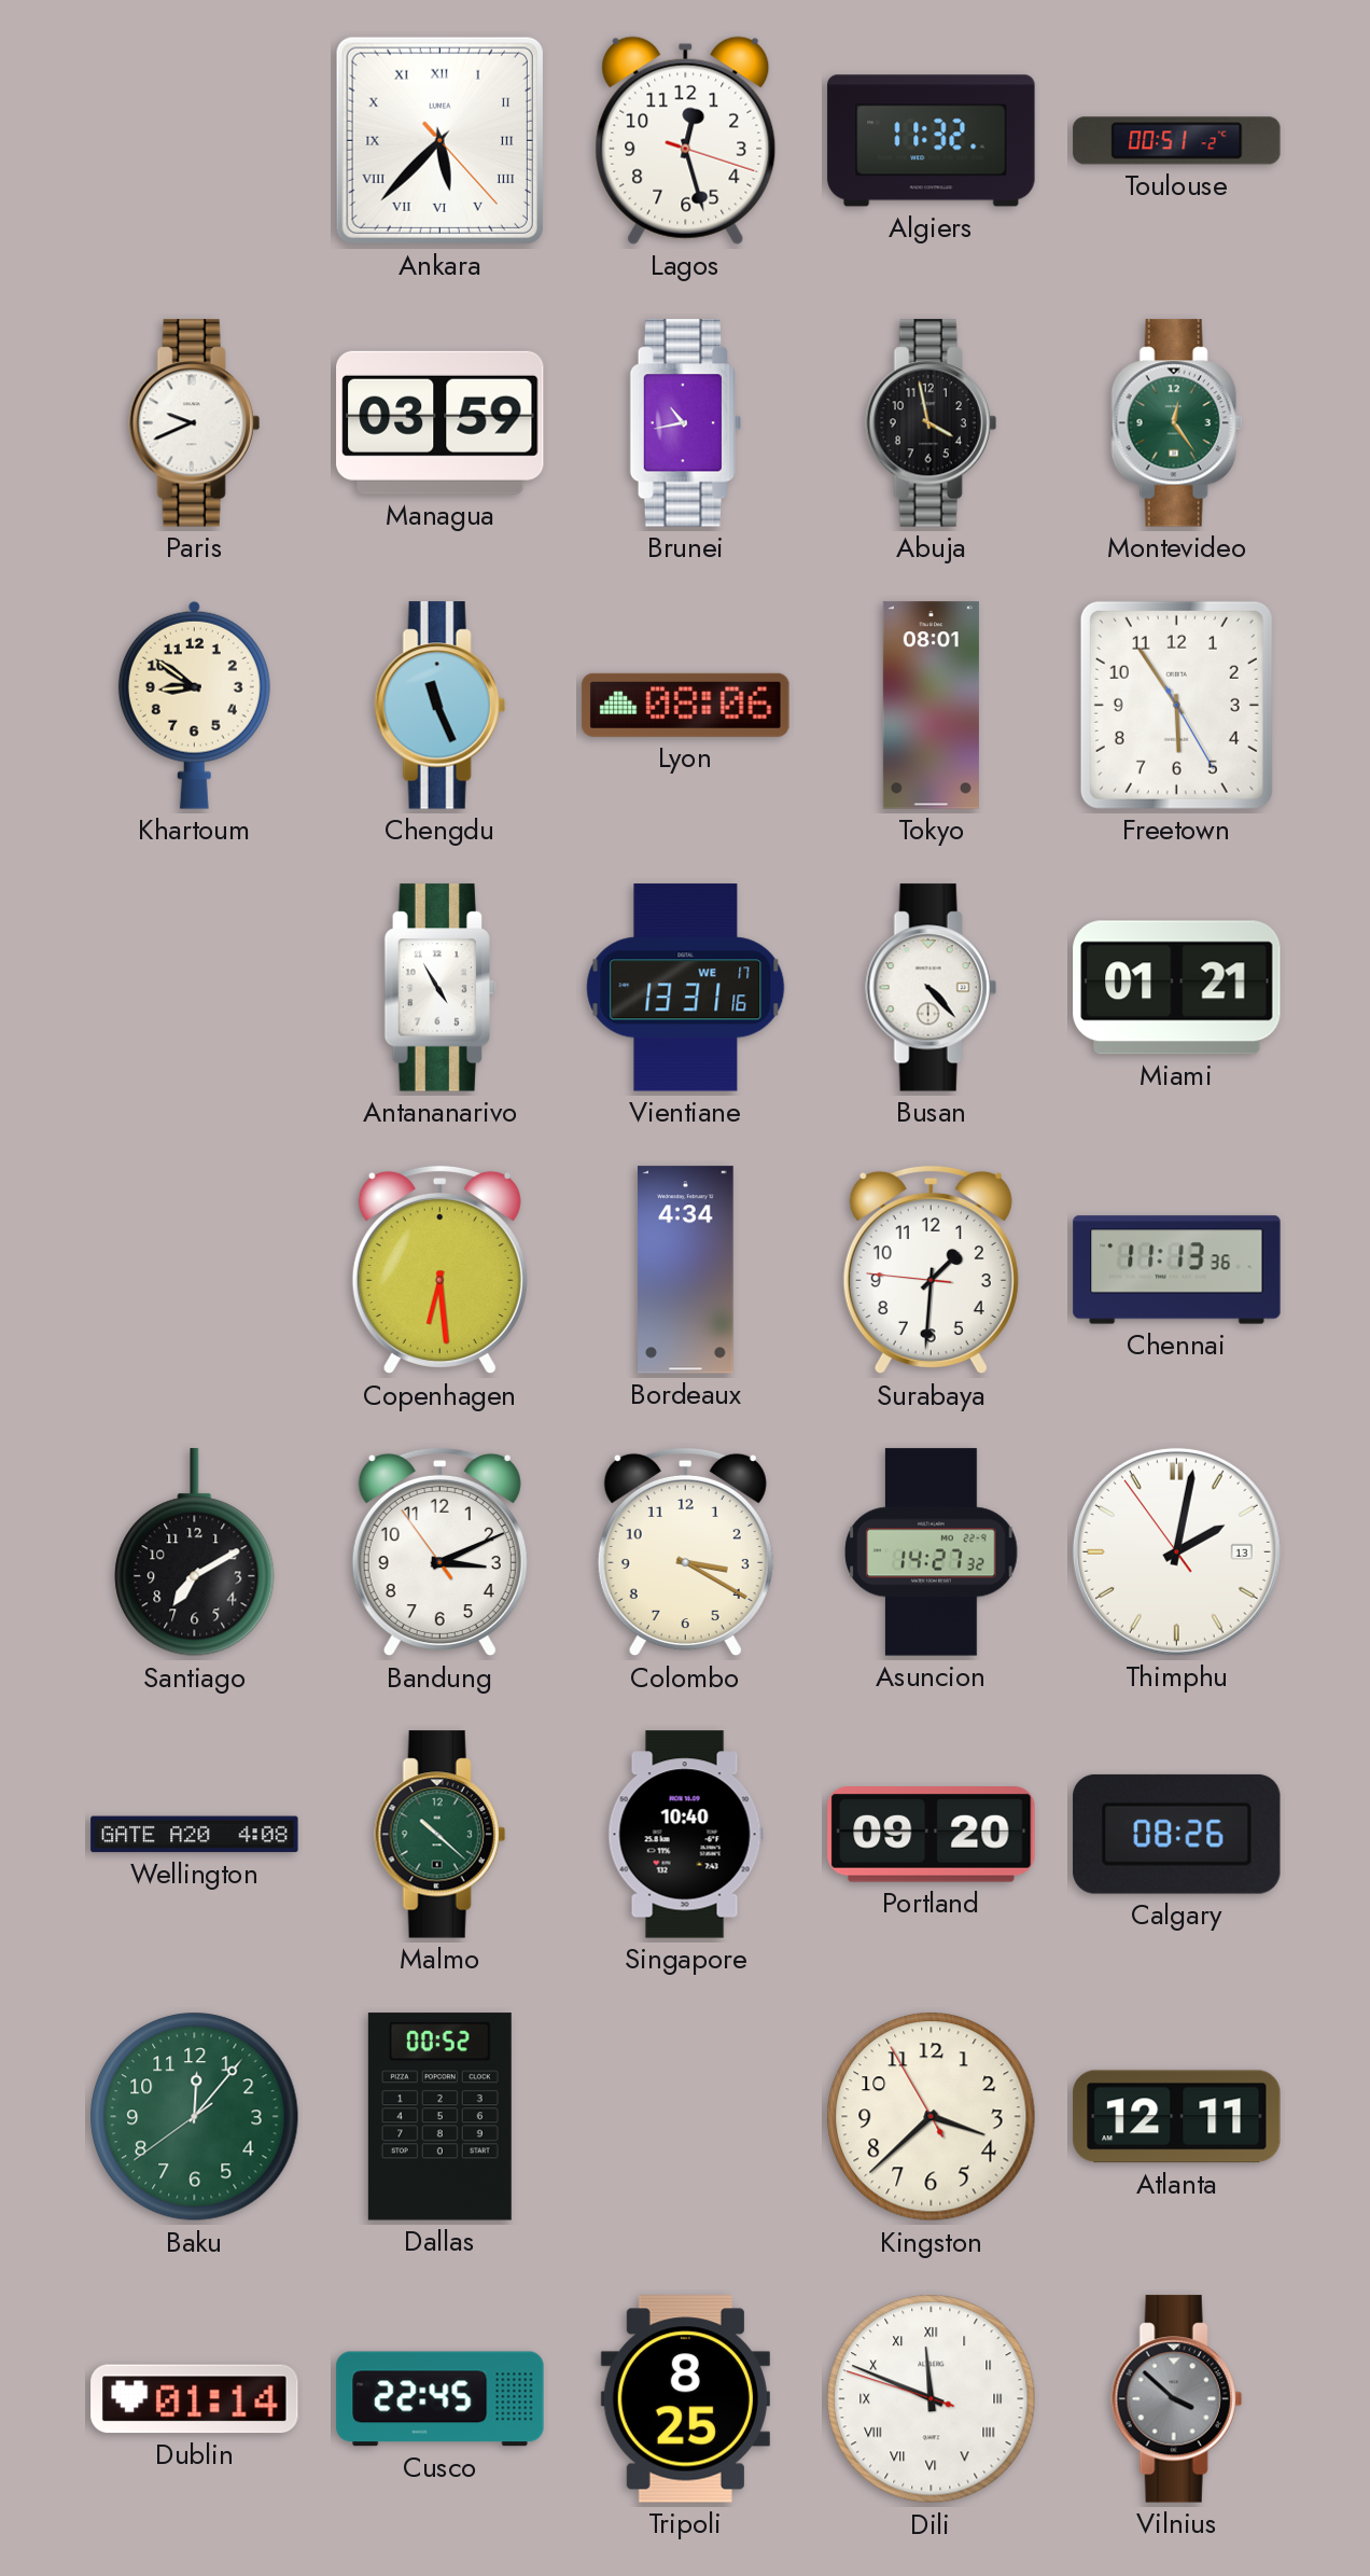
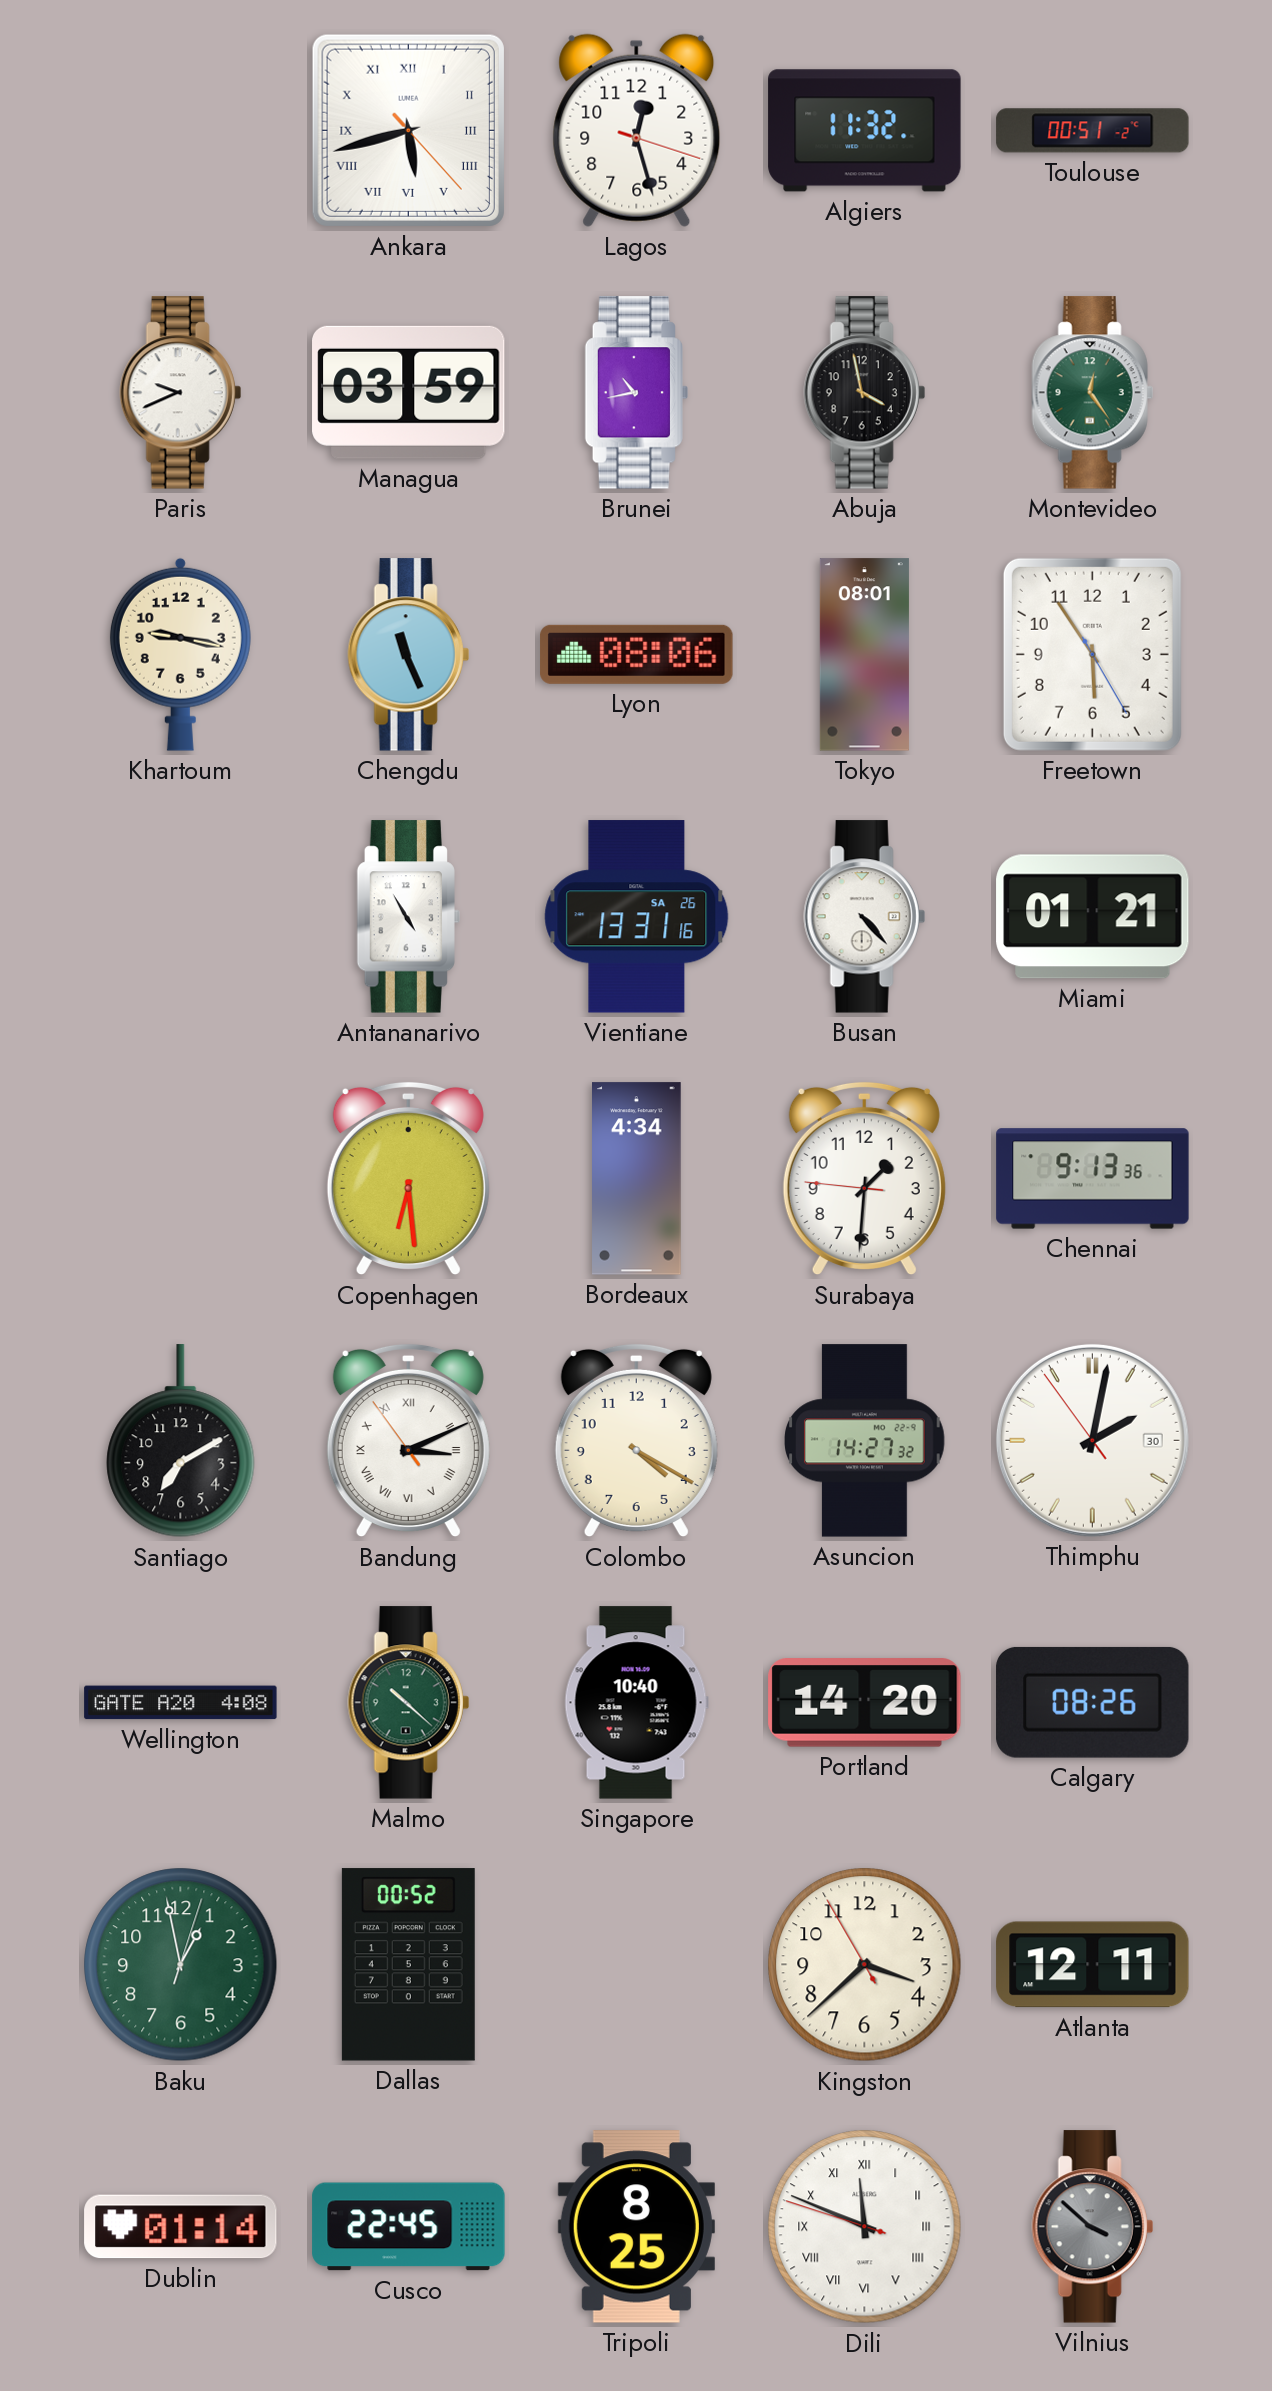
Ankara: 5:37 -> 5:42
Khartoum: 8:51 -> 9:17
Vientiane date: WE 17 -> SA 26
Chennai: 11:13 -> 9:13
Bandung numerals: Arabic -> Roman
Colombo: 3:20 -> 4:20
Thimphu date: 13 -> 30
Portland: 09:20 -> 14:20
Baku: 12:06 -> 12:58
